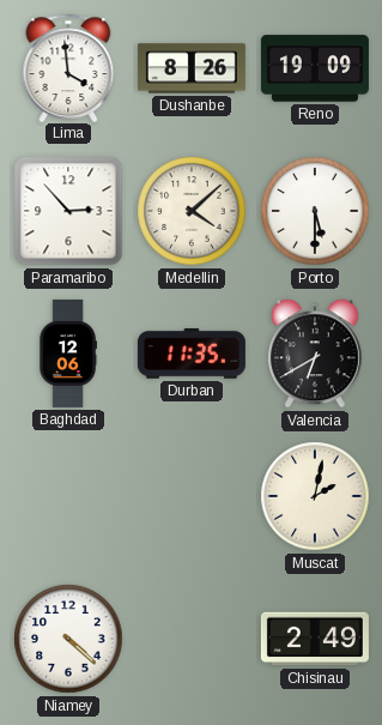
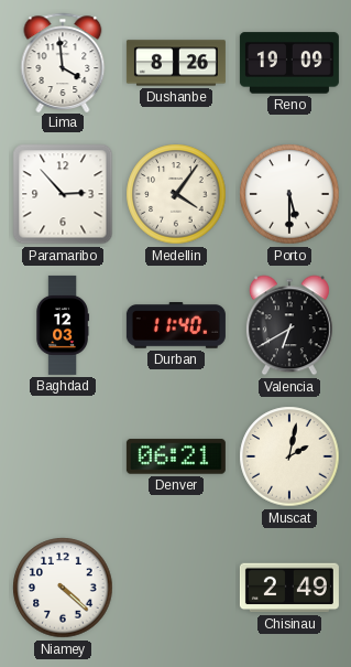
Medellin: 4:08 -> 4:06
Baghdad: 12:06 -> 12:03
Durban: 11:35 -> 11:40
Denver: none -> 06:21
